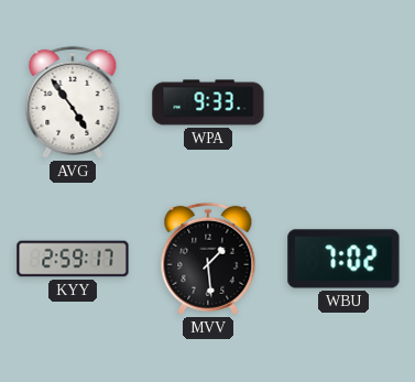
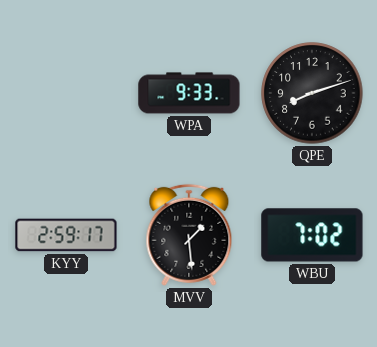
AVG: 4:54 -> none
QPE: none -> 8:12
